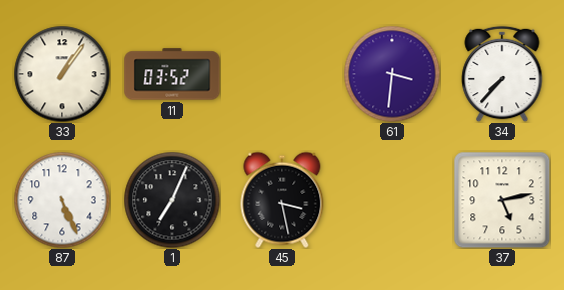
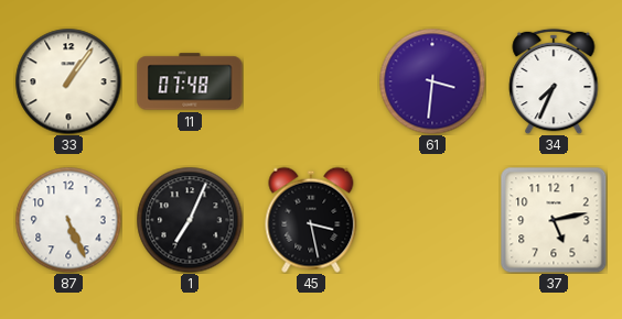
11: 03:52 -> 07:48
34: 7:37 -> 7:34
